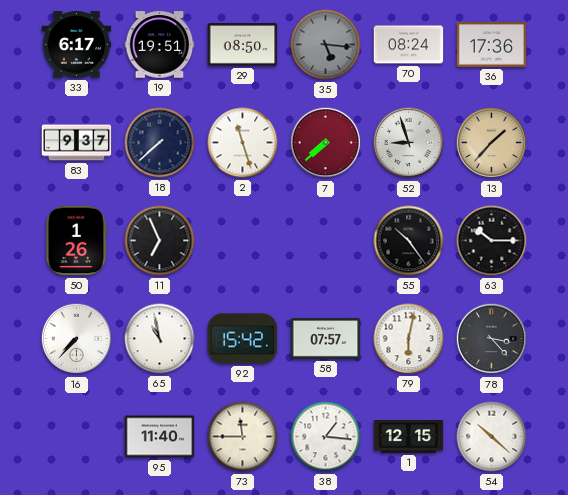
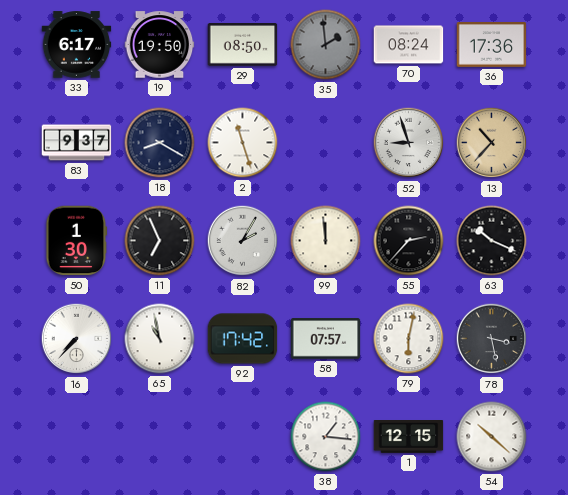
19: 19:51 -> 19:50
35: 5:16 -> 1:59
18: 7:38 -> 8:20
7: 7:38 -> none
13: 1:37 -> 10:37
50: 1:26 -> 1:30
82: none -> 2:05
99: none -> 11:59
55: 10:24 -> 2:37
63: 10:15 -> 10:19
92: 15:42 -> 17:42
78: 3:23 -> 3:28
95: 11:40 -> none
73: 11:45 -> none
